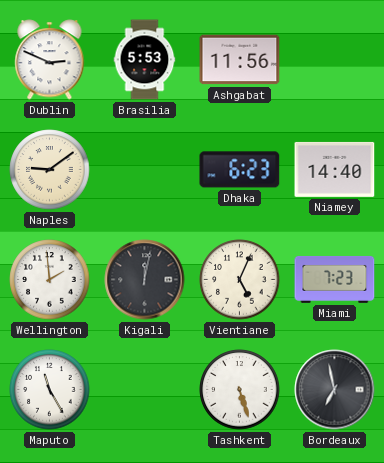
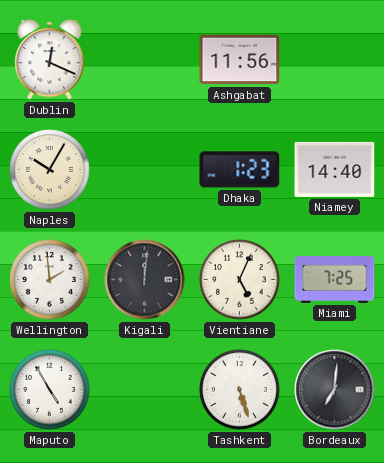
Dublin: 2:49 -> 12:19
Brasilia: 5:53 -> none
Naples: 9:09 -> 10:05
Dhaka: 6:23 -> 1:23
Kigali: 12:02 -> 12:01
Miami: 7:23 -> 7:25
Maputo: 11:25 -> 4:55
Bordeaux: 6:58 -> 7:01
